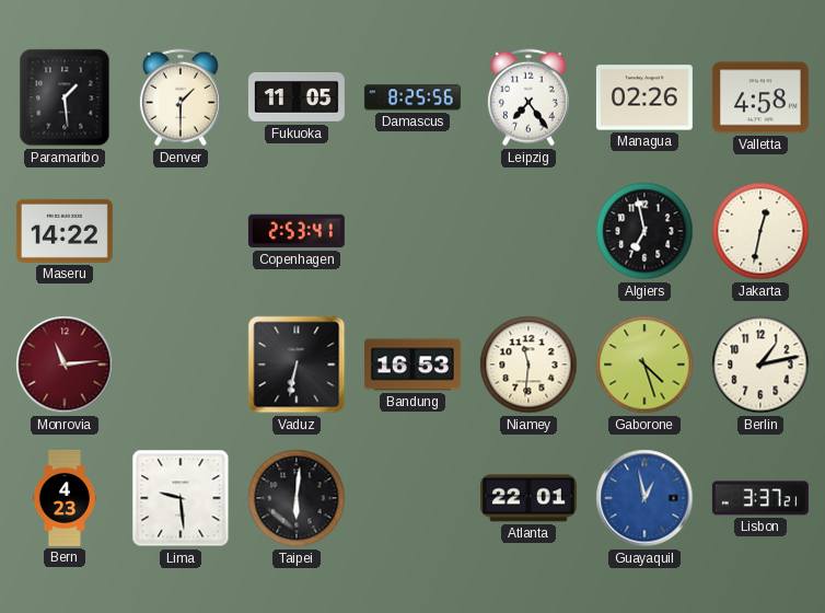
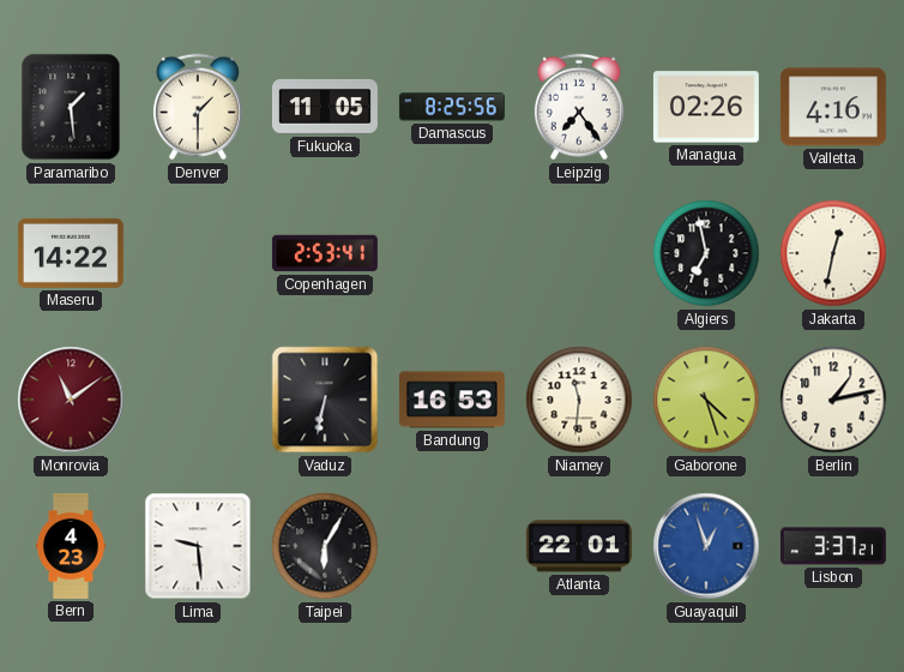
Valletta: 4:58 -> 4:16
Monrovia: 11:14 -> 11:09
Taipei: 6:01 -> 6:05
Guayaquil: 12:58 -> 12:57
